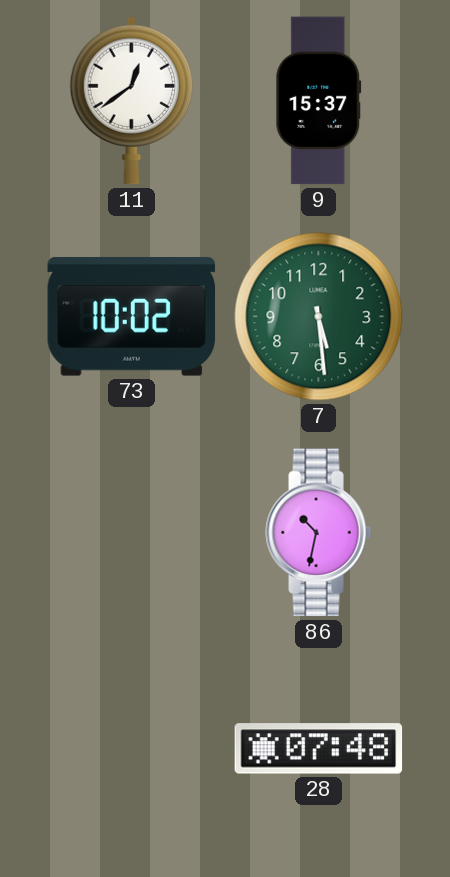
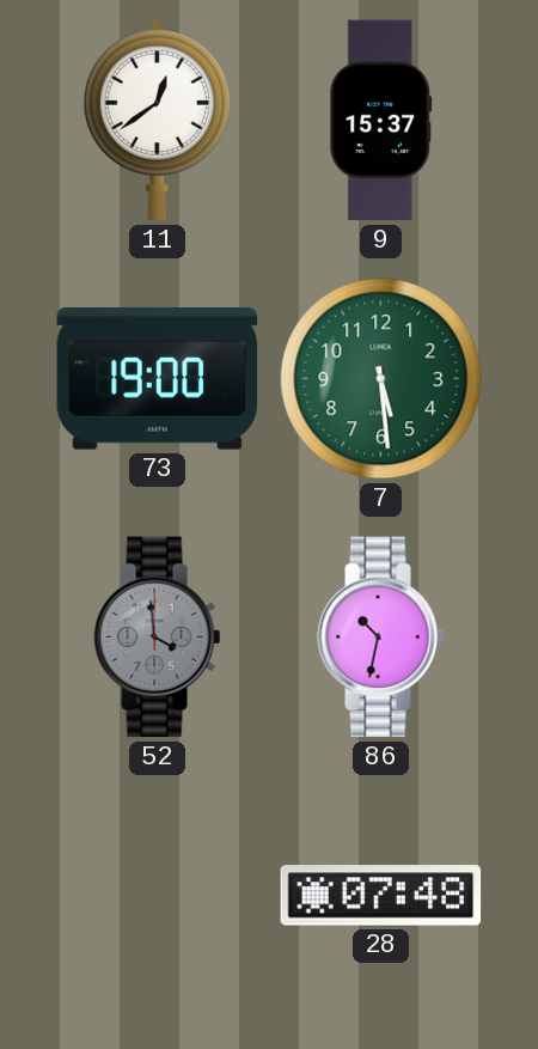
73: 10:02 -> 19:00
52: none -> 3:59
